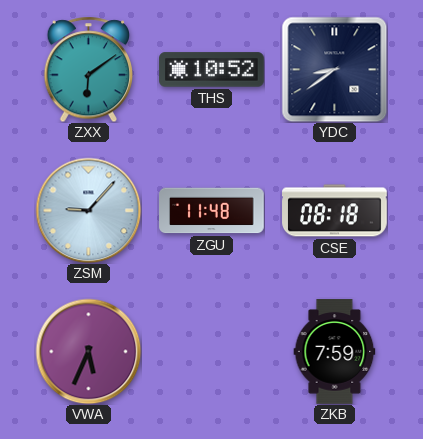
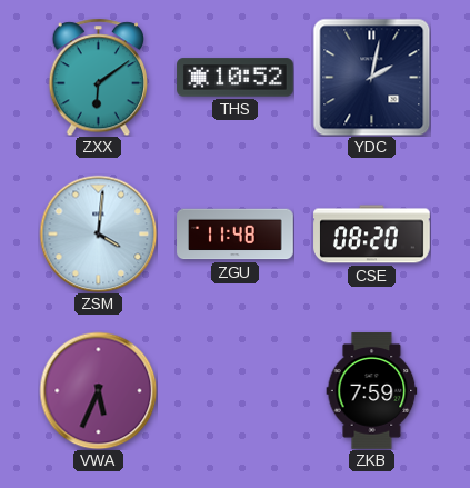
YDC: 8:39 -> 2:02
ZSM: 9:07 -> 4:01
CSE: 08:18 -> 08:20
